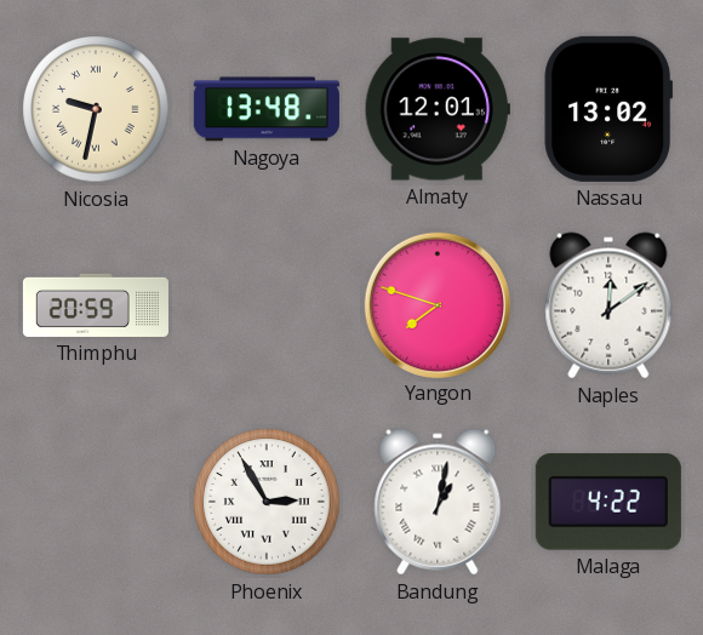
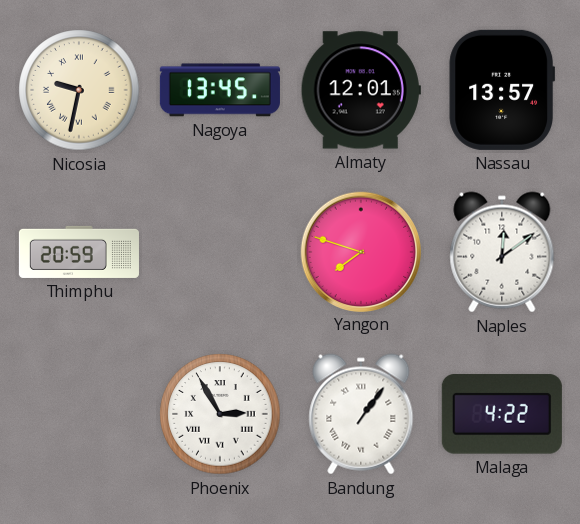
Nagoya: 13:48 -> 13:45
Nassau: 13:02 -> 13:57
Bandung: 1:02 -> 1:06
